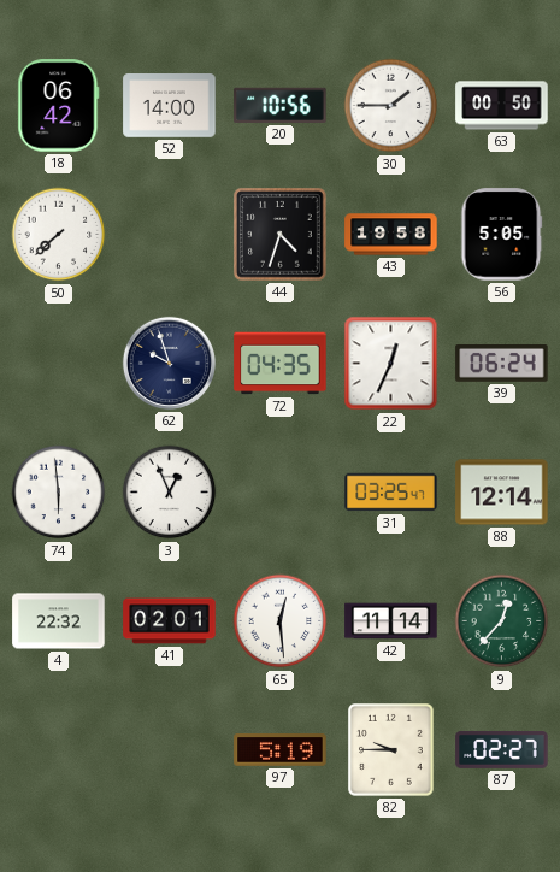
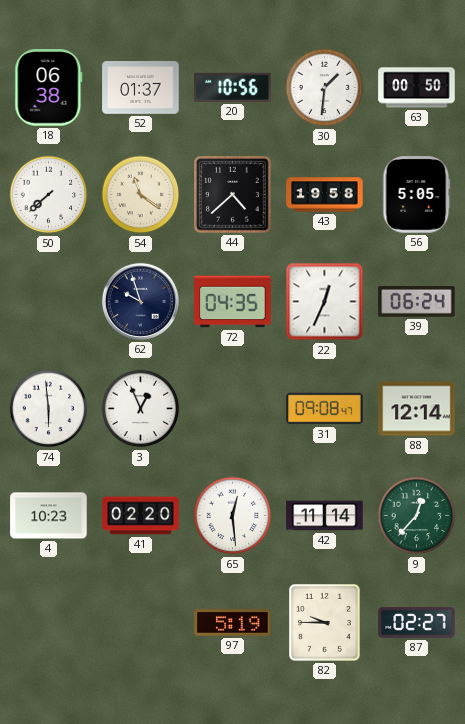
18: 06:42 -> 06:38
52: 14:00 -> 01:37
30: 1:45 -> 1:31
54: none -> 11:21
44: 4:33 -> 4:38
31: 03:25 -> 09:08
4: 22:32 -> 10:23
41: 02:01 -> 02:20
